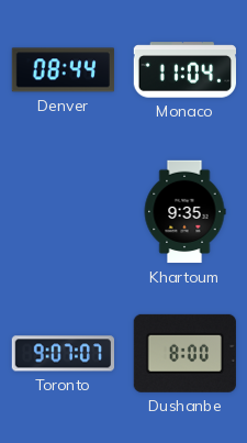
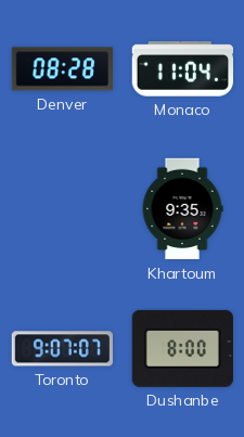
Denver: 08:44 -> 08:28
